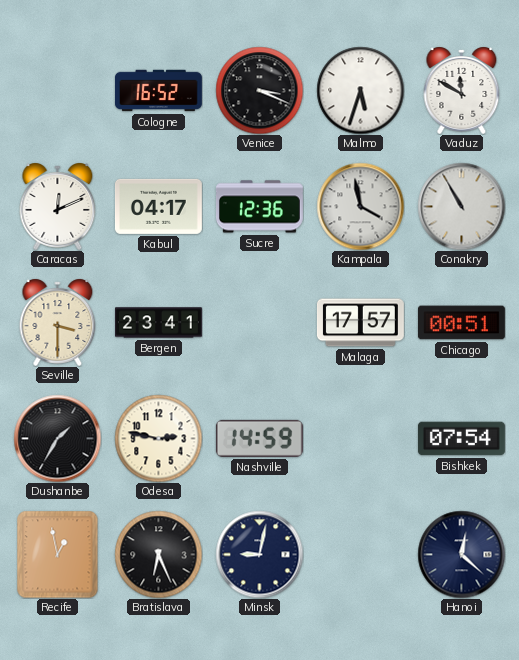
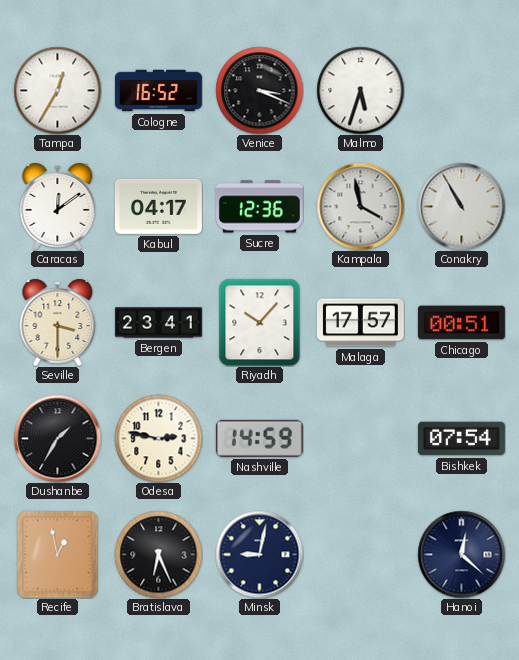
Tampa: none -> 12:35
Vaduz: 11:50 -> none
Caracas: 12:11 -> 12:09
Riyadh: none -> 10:07
